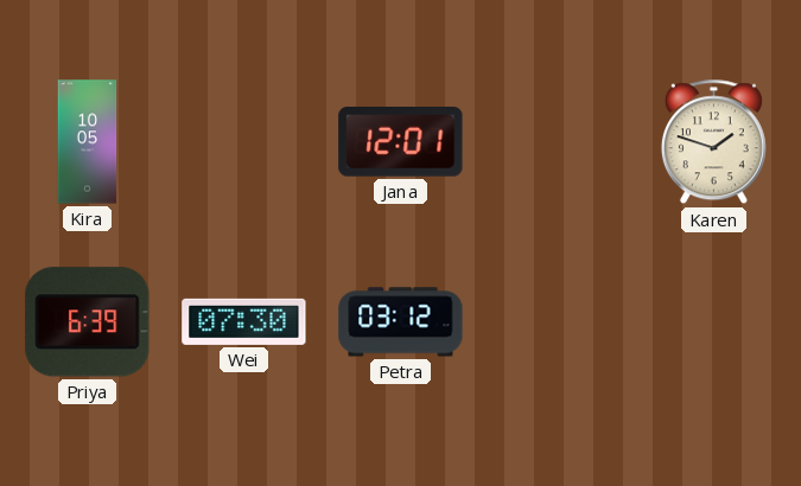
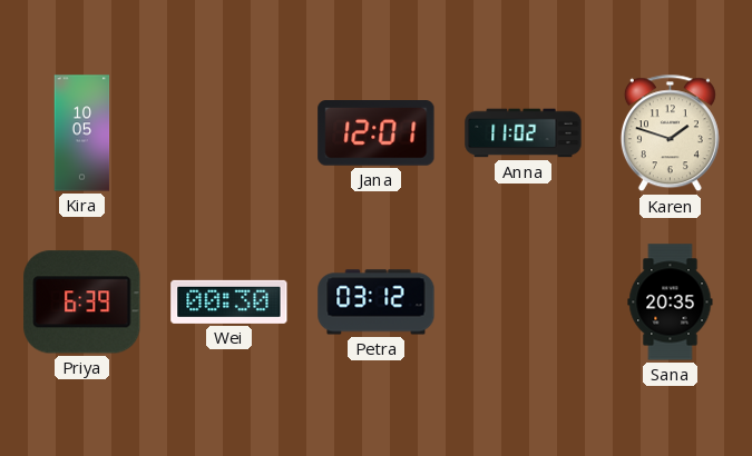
Anna: none -> 11:02
Wei: 07:30 -> 00:30
Sana: none -> 20:35
